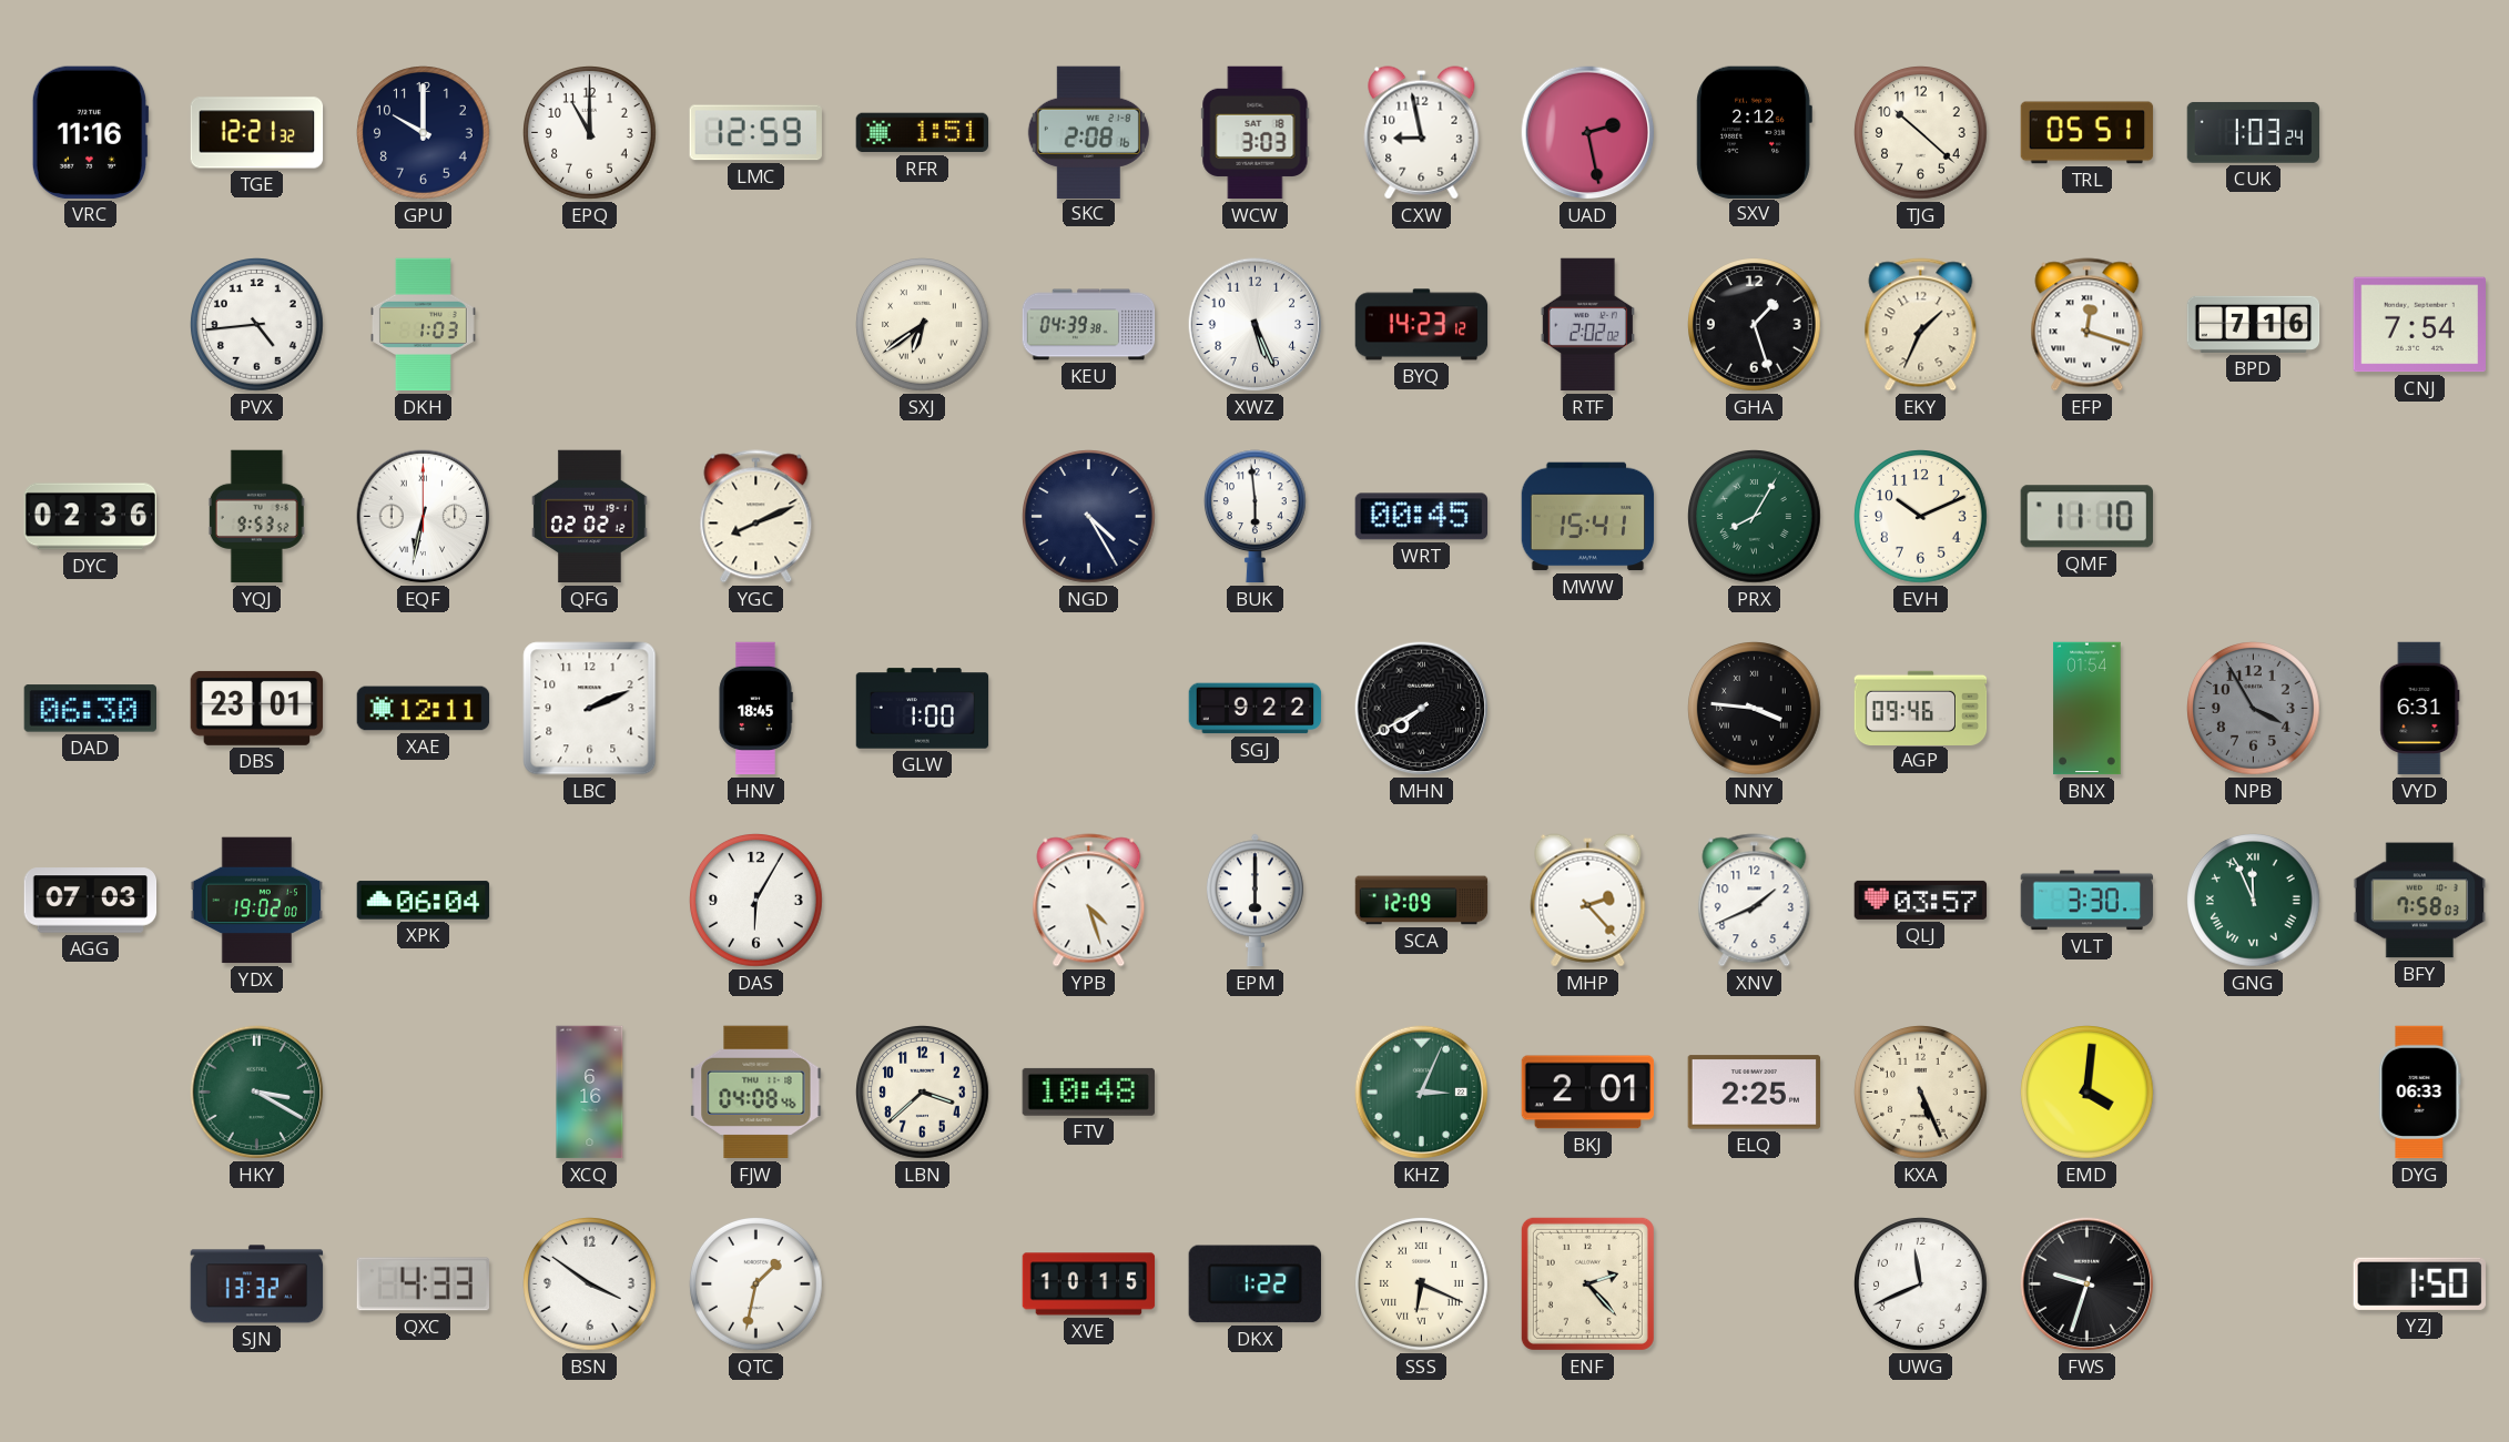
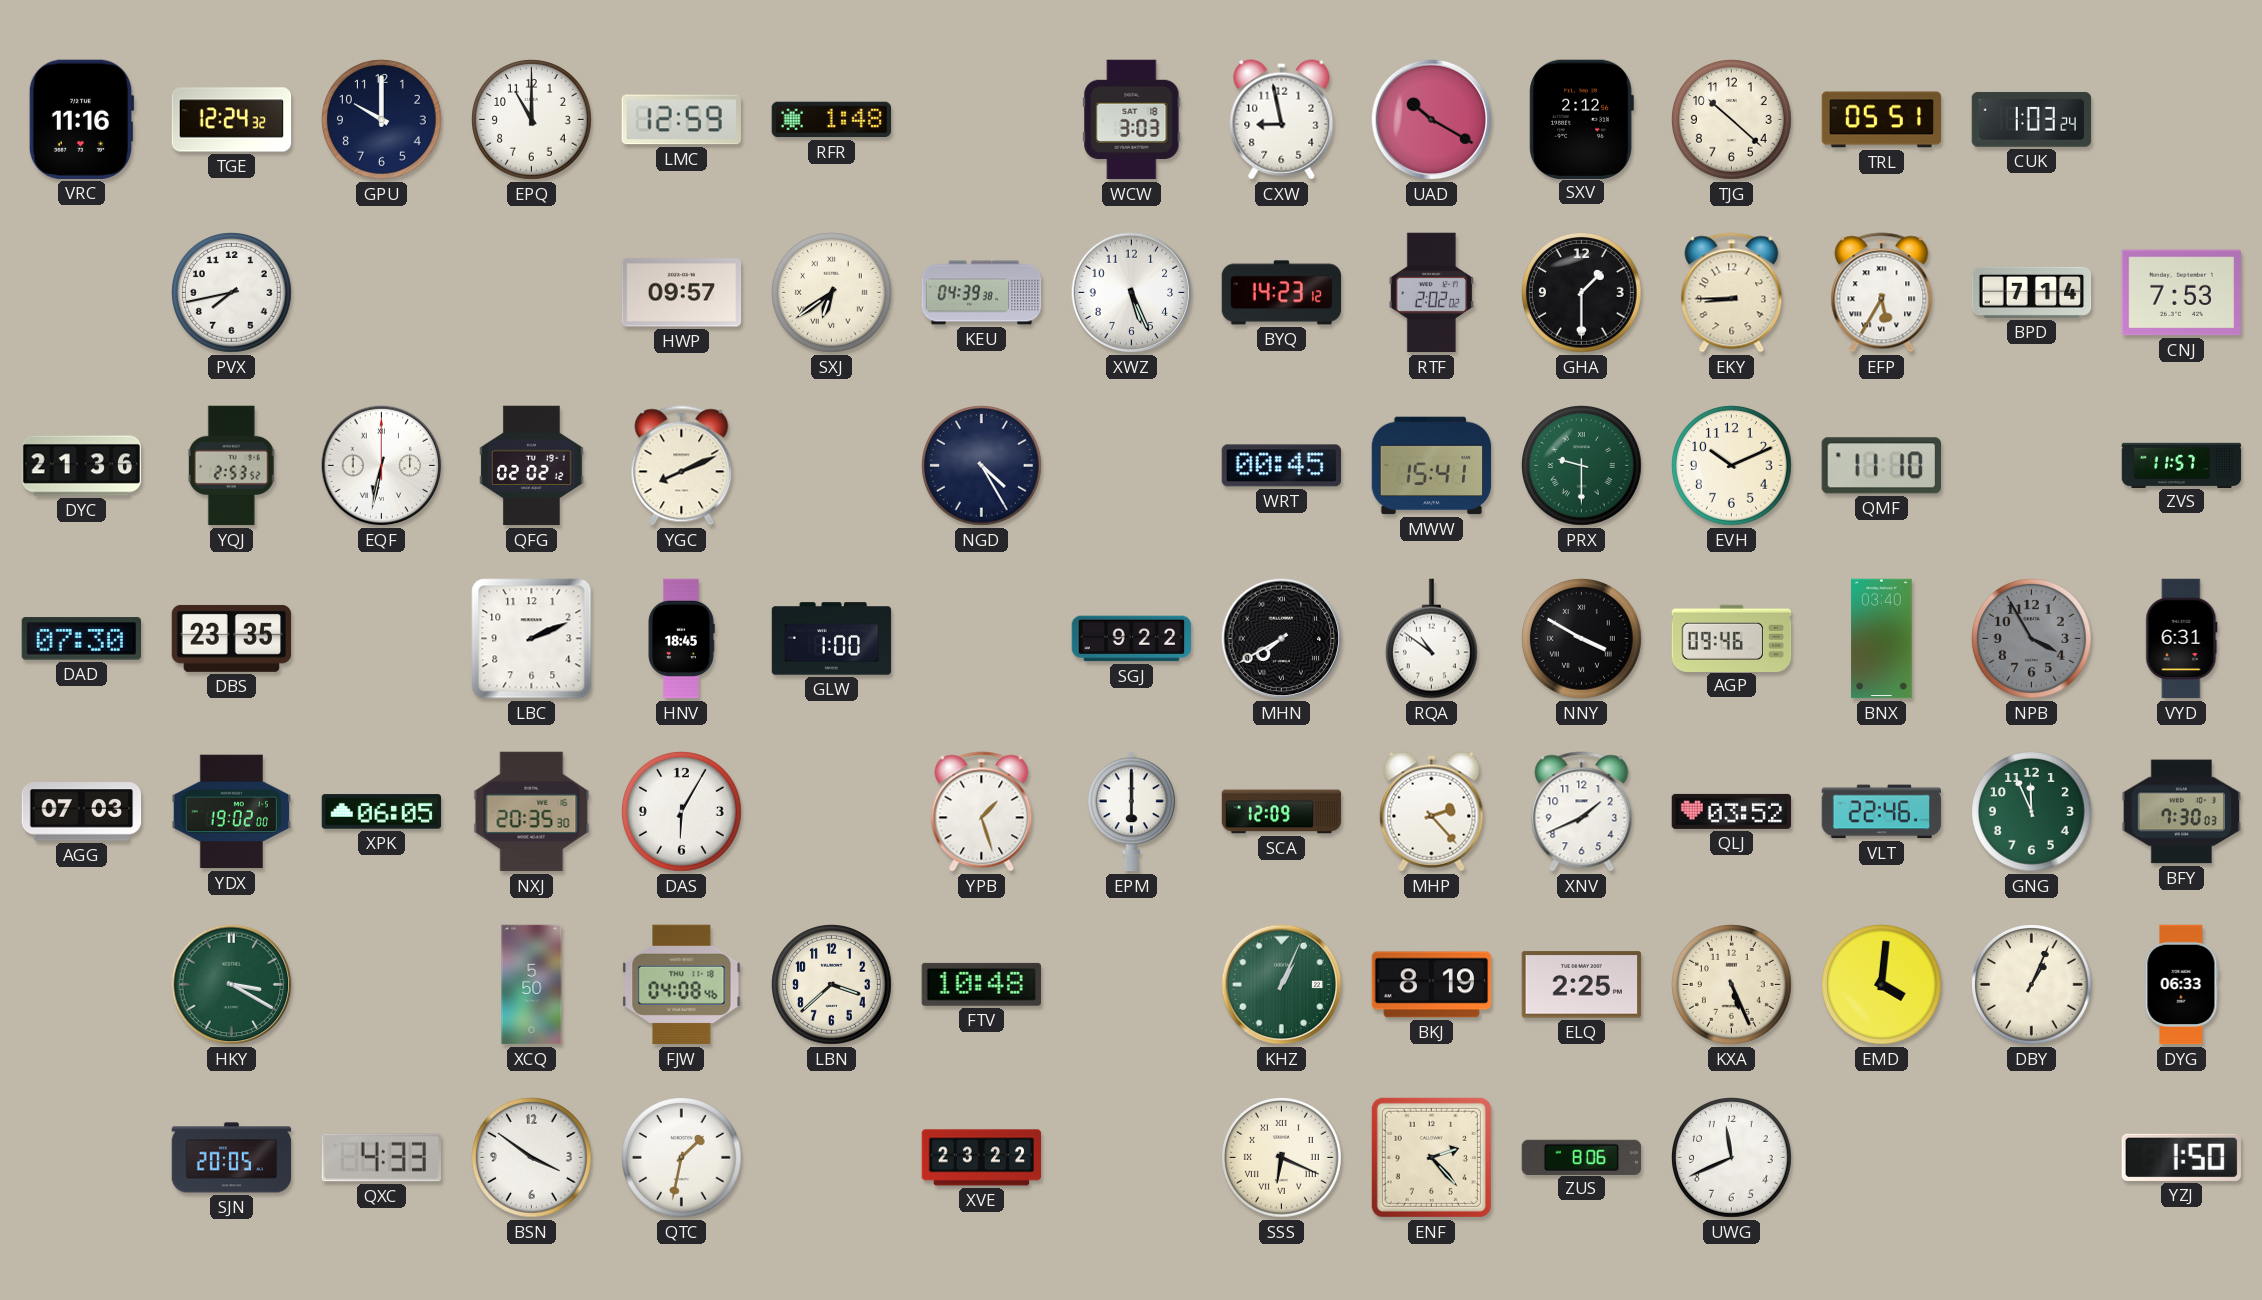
TGE: 12:21 -> 12:24
RFR: 1:51 -> 1:48
SKC: 2:08 -> none
UAD: 2:28 -> 10:20
PVX: 4:44 -> 7:43
DKH: 1:03 -> none
HWP: none -> 09:57
GHA: 1:27 -> 1:30
EKY: 1:34 -> 8:45
EFP: 12:18 -> 5:35
BPD: 7:16 -> 7:14
CNJ: 7:54 -> 7:53
DYC: 02:36 -> 21:36
YQJ: 9:53 -> 2:53
BUK: 5:59 -> none
PRX: 8:05 -> 9:30
ZVS: none -> 11:57
DAD: 06:30 -> 07:30
DBS: 23:01 -> 23:35
XAE: 12:11 -> none
RQA: none -> 10:51
NNY: 3:46 -> 3:50
BNX: 01:54 -> 03:40
XPK: 06:04 -> 06:05
NXJ: none -> 20:35
YPB: 4:27 -> 1:27
QLJ: 03:57 -> 03:52
VLT: 3:30 -> 22:46
GNG numerals: Roman -> Arabic
BFY: 7:58 -> 7:30
XCQ: 6:16 -> 5:50
KHZ: 3:04 -> 1:04
BKJ: 2:01 -> 8:19
DBY: none -> 1:04
SJN: 13:32 -> 20:05
XVE: 10:15 -> 23:22
DKX: 1:22 -> none
ZUS: none -> 8:06
FWS: 9:33 -> none
